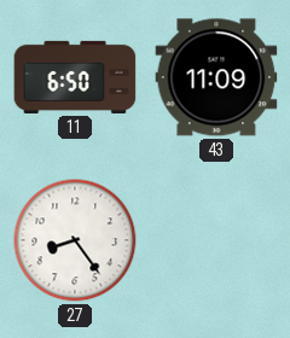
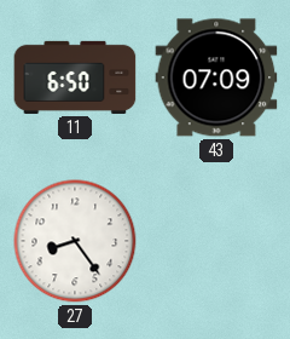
43: 11:09 -> 07:09
